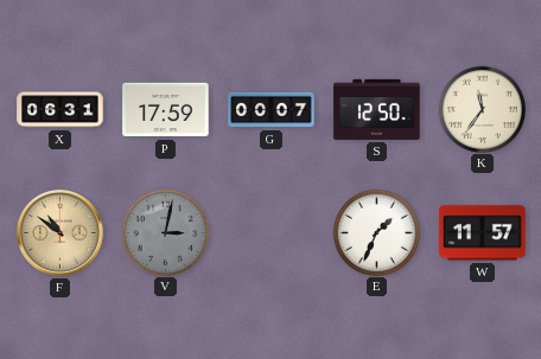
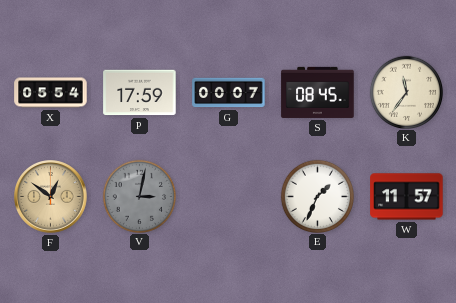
X: 06:31 -> 05:54
S: 12:50 -> 08:45
F: 10:51 -> 12:51
